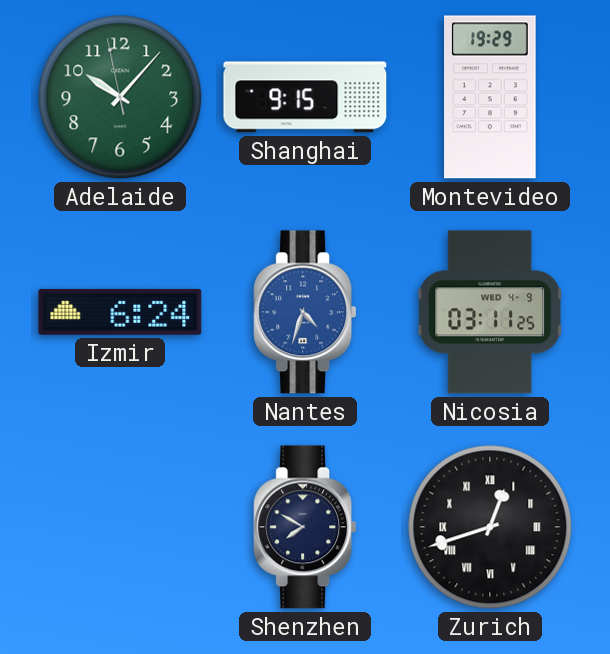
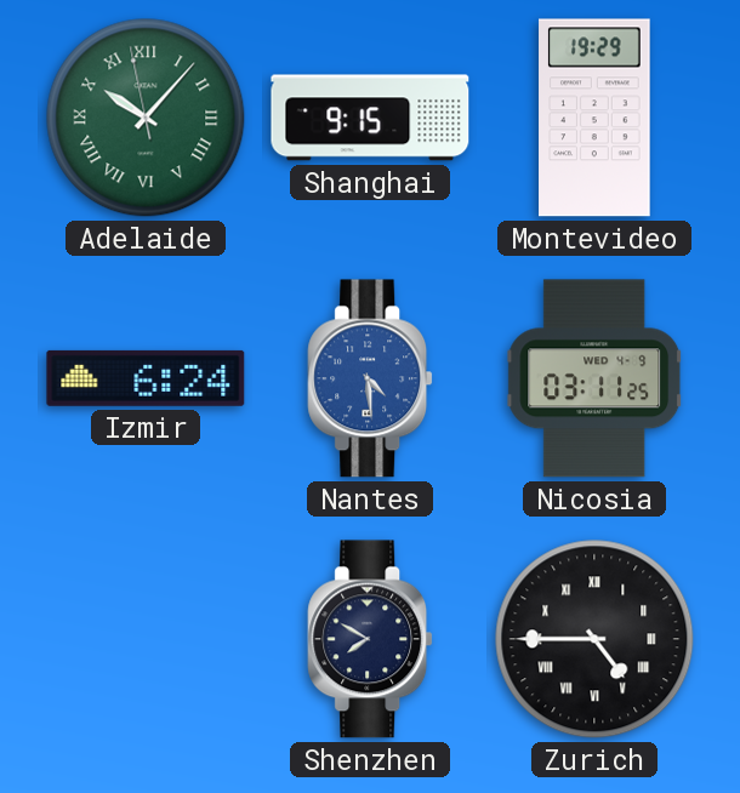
Adelaide numerals: Arabic -> Roman
Nantes: 4:33 -> 4:29
Zurich: 12:42 -> 4:45
